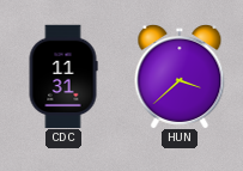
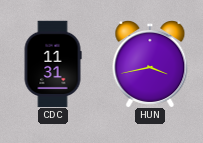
HUN: 3:38 -> 3:43
